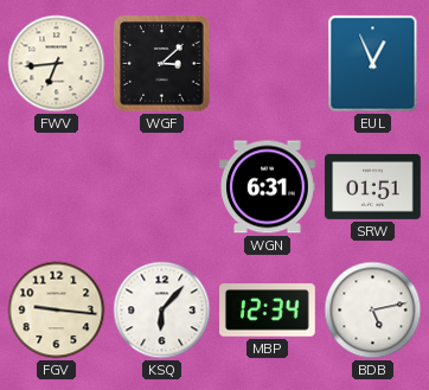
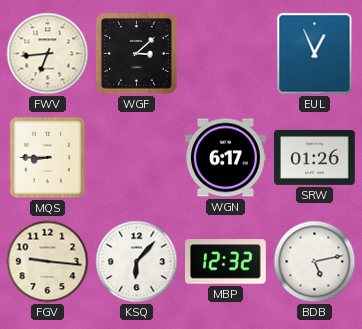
MQS: none -> 8:45
WGN: 6:31 -> 6:17
SRW: 01:51 -> 01:26
MBP: 12:34 -> 12:32
